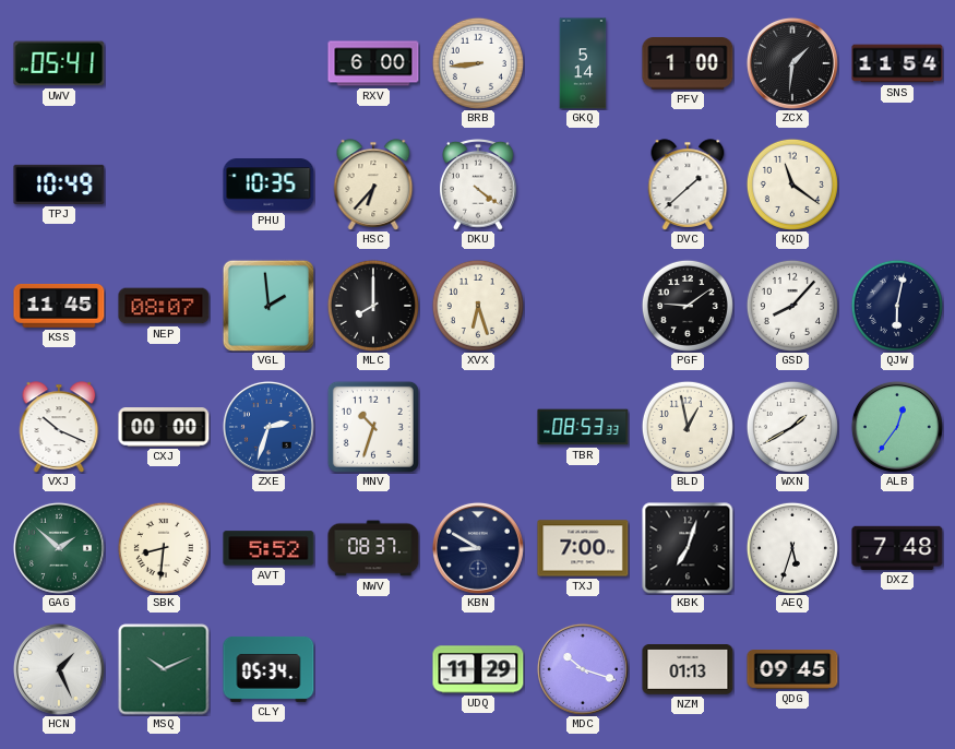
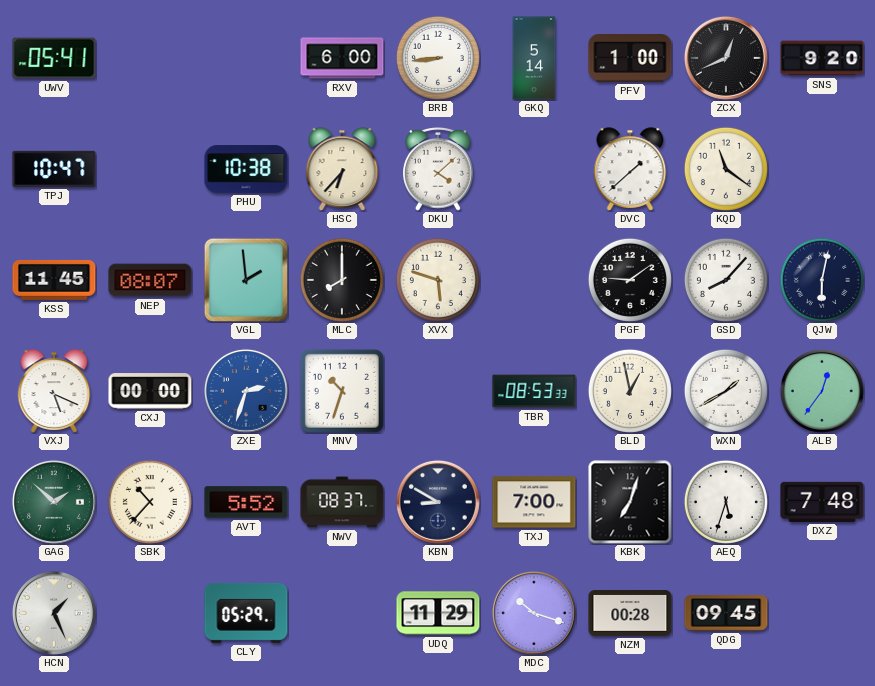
ZCX: 1:31 -> 12:41
SNS: 11:54 -> 9:20
TPJ: 10:49 -> 10:47
PHU: 10:35 -> 10:38
DKU: 4:21 -> 4:08
XVX: 6:27 -> 5:48
VXJ: 10:19 -> 5:19
SBK: 8:31 -> 10:37
MSQ: 10:11 -> none
CLY: 05:34 -> 05:29
NZM: 01:13 -> 00:28
